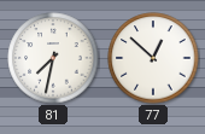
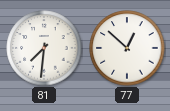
81: 7:32 -> 7:31
